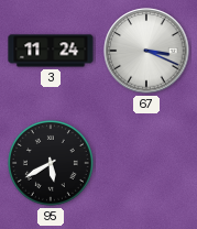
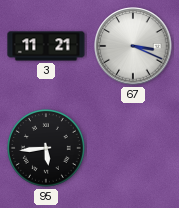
3: 11:24 -> 11:21
95: 5:40 -> 5:44
